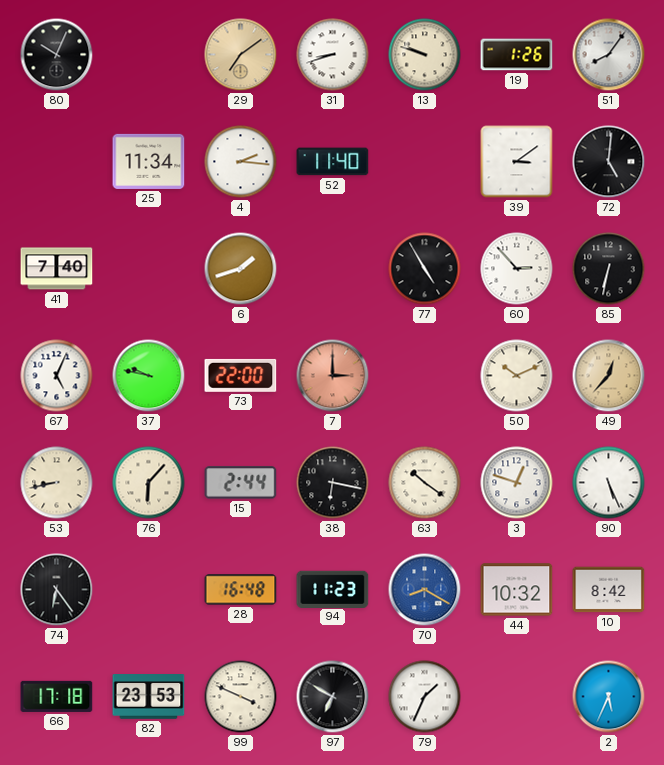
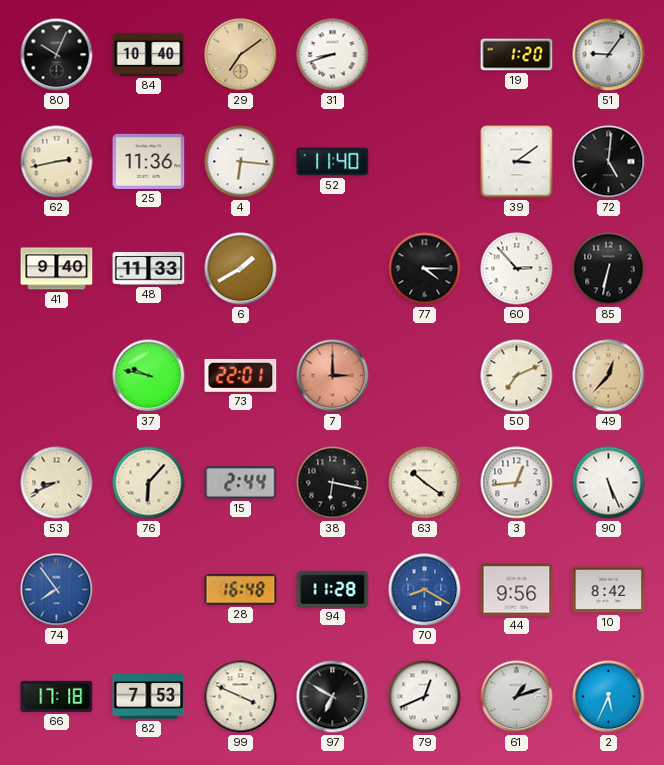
84: none -> 10:40
13: 9:48 -> none
19: 1:26 -> 1:20
51: 8:06 -> 9:06
62: none -> 2:43
25: 11:34 -> 11:36
4: 2:16 -> 6:16
41: 7:40 -> 9:40
48: none -> 11:33
6: 1:42 -> 1:40
77: 4:55 -> 4:15
67: 5:04 -> none
73: 22:00 -> 22:01
50: 10:11 -> 7:11
53: 8:43 -> 8:41
3: 12:48 -> 12:44
74: 6:24 -> 7:54
74 dial: black -> blue
94: 11:23 -> 11:28
44: 10:32 -> 9:56
82: 23:53 -> 7:53
79: 1:34 -> 12:41
61: none -> 1:12
